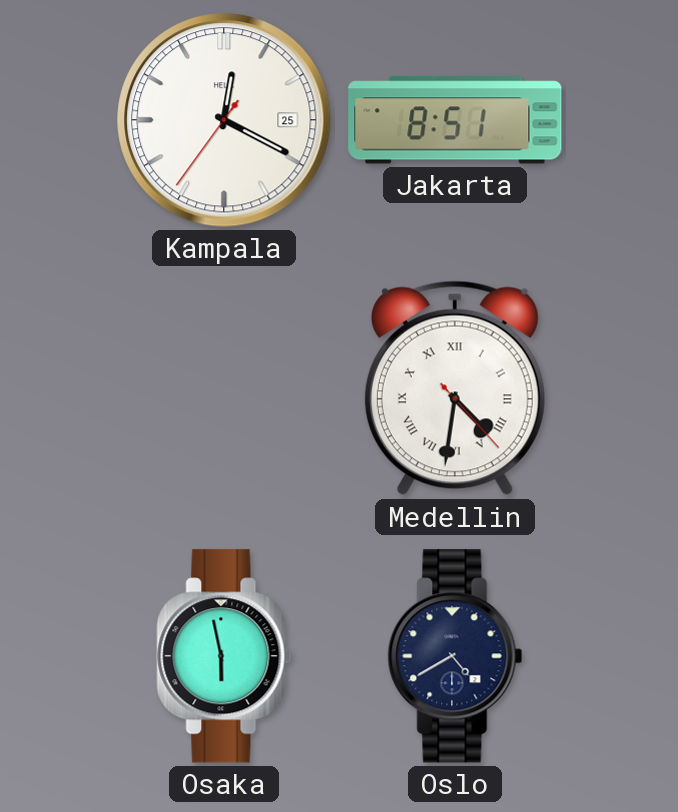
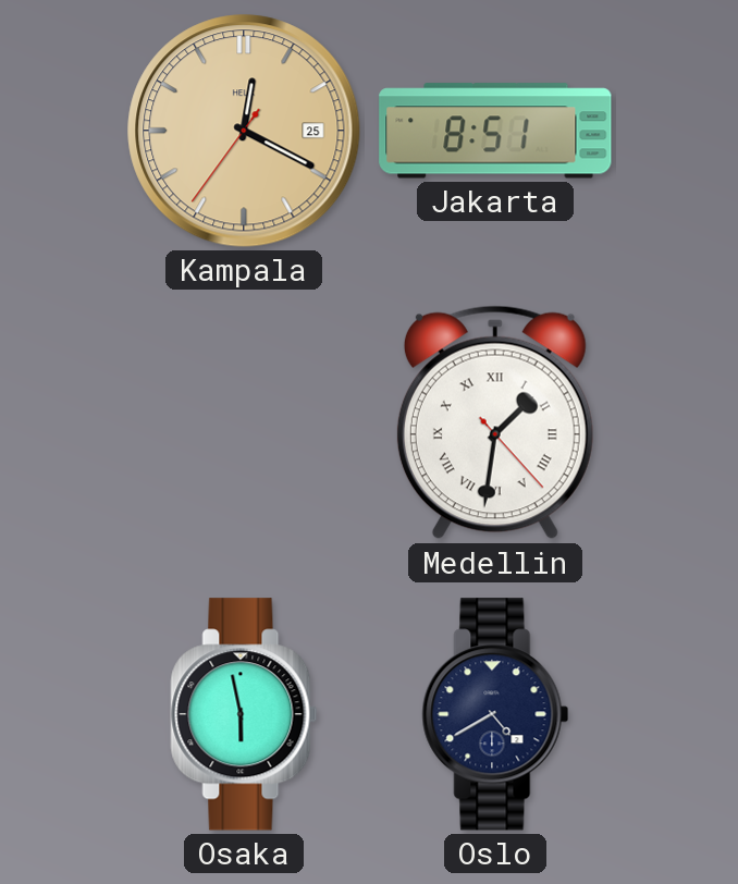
Kampala dial: white -> champagne
Medellin: 4:31 -> 1:31
